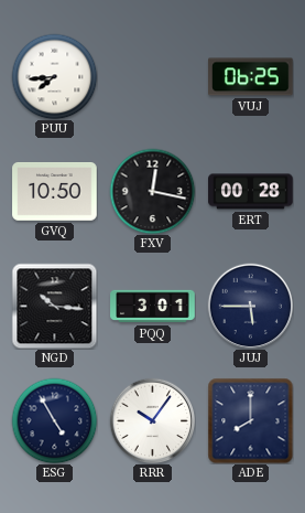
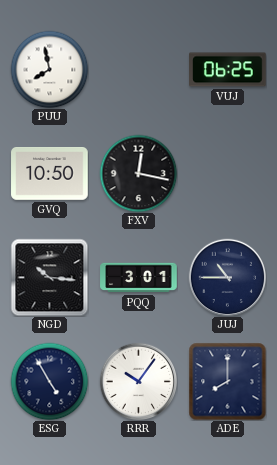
PUU: 7:44 -> 7:58
ERT: 00:28 -> none
JUJ: 5:45 -> 10:45
